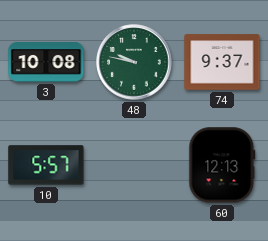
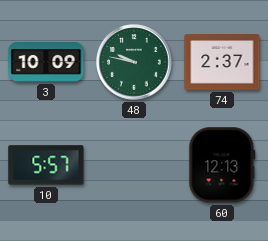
3: 10:08 -> 10:09
74: 9:37 -> 2:37
